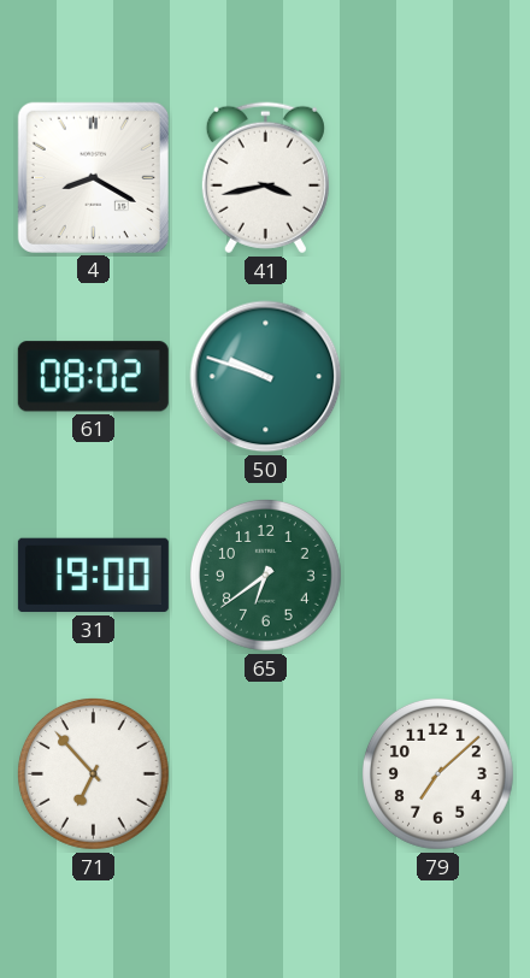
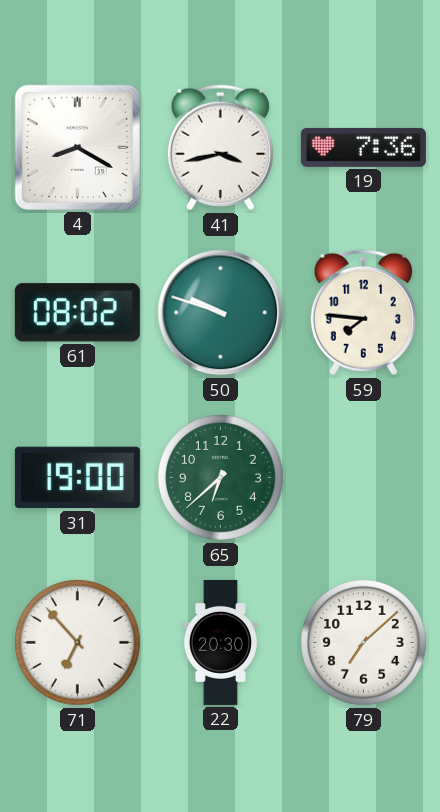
19: none -> 7:36
59: none -> 7:46
65: 6:39 -> 6:38
22: none -> 20:30
